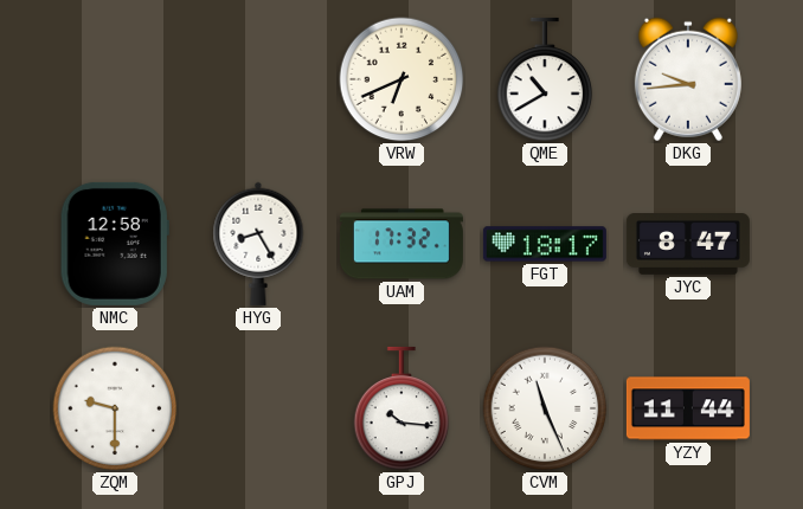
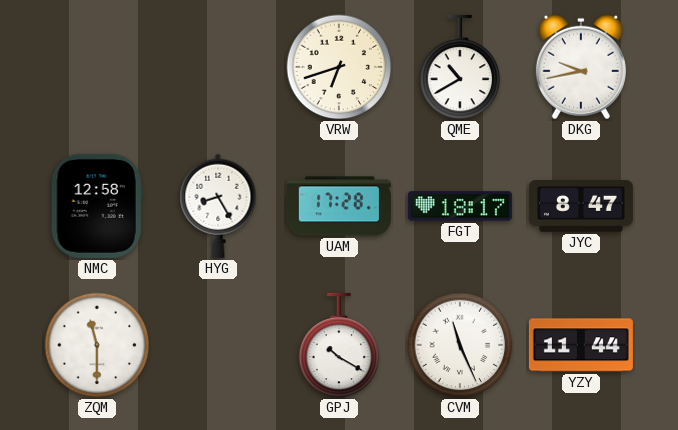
VRW: 6:41 -> 6:42
DKG: 9:44 -> 9:43
UAM: 17:32 -> 17:28
ZQM: 9:30 -> 11:30
GPJ: 10:16 -> 10:20
